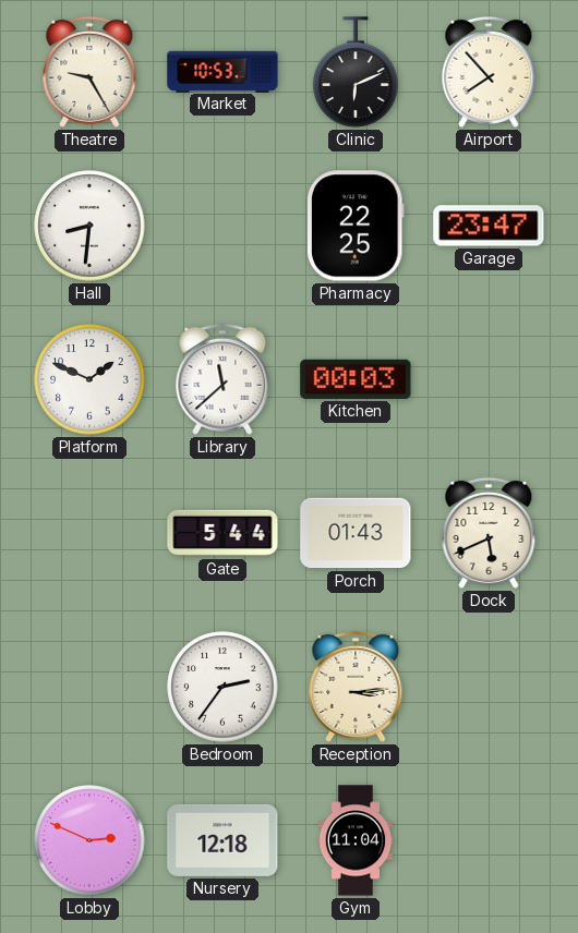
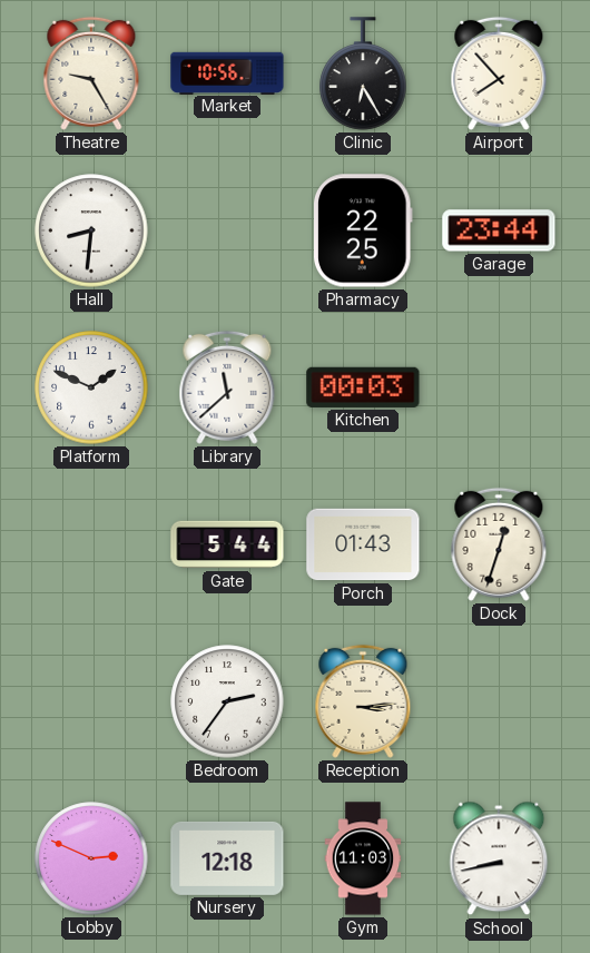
Market: 10:53 -> 10:56
Clinic: 6:11 -> 6:25
Garage: 23:47 -> 23:44
Dock: 5:41 -> 12:33
Gym: 11:04 -> 11:03
School: none -> 8:43
